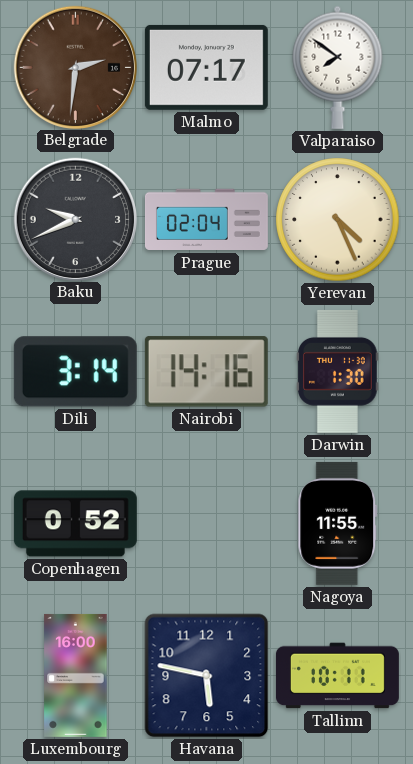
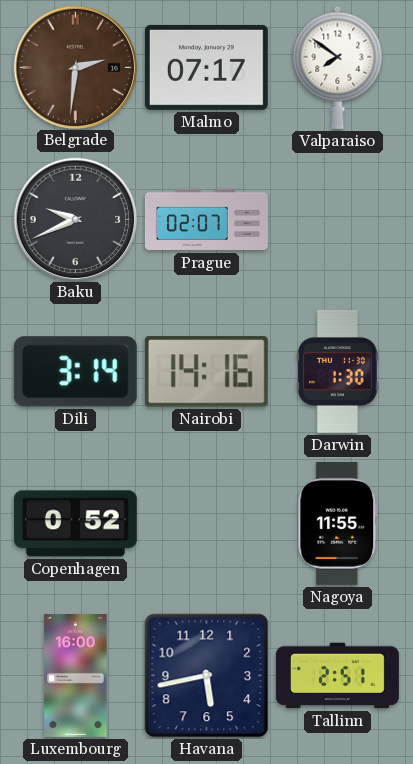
Prague: 02:04 -> 02:07
Yerevan: 4:26 -> none
Havana: 5:47 -> 5:43
Tallinn: 10:11 -> 2:51
